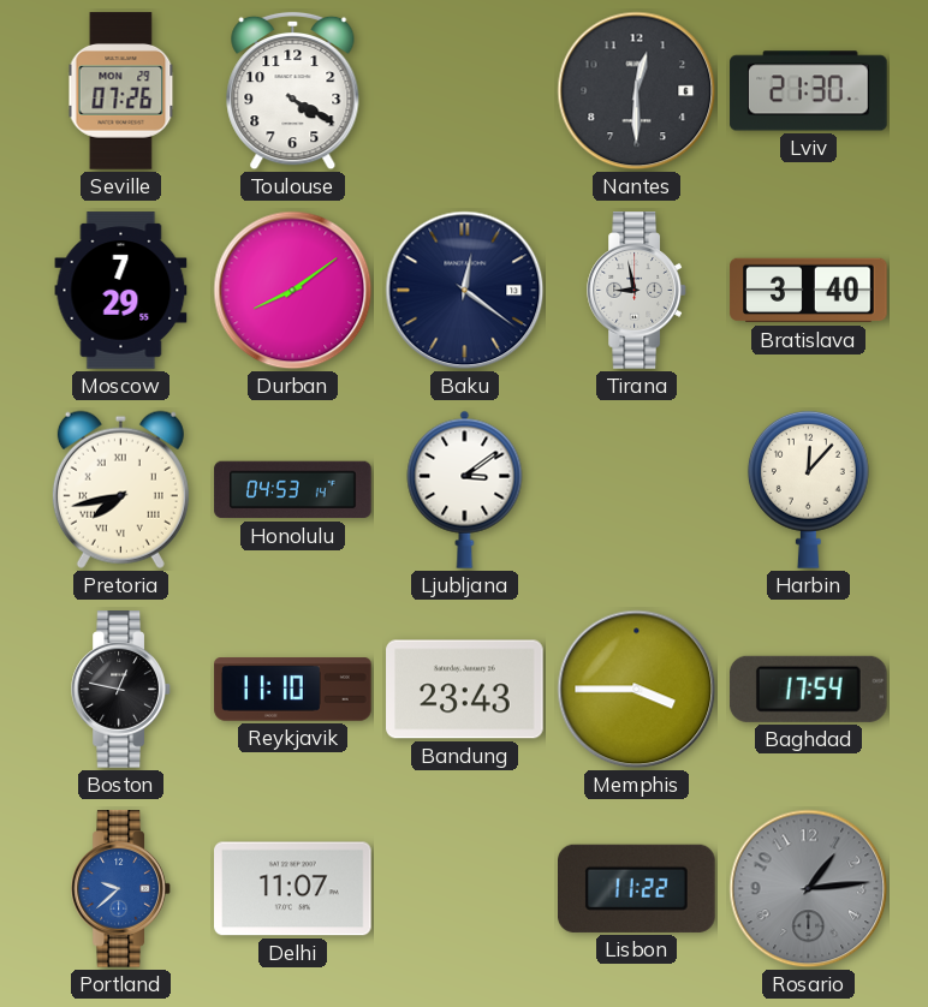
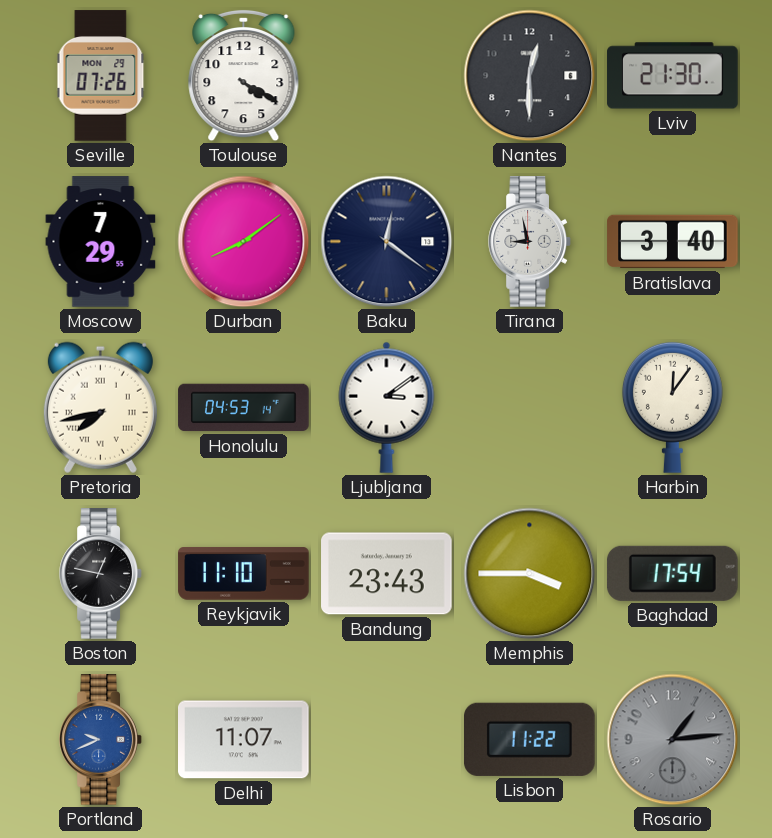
Harbin: 12:07 -> 12:06
Portland: 9:38 -> 9:41
